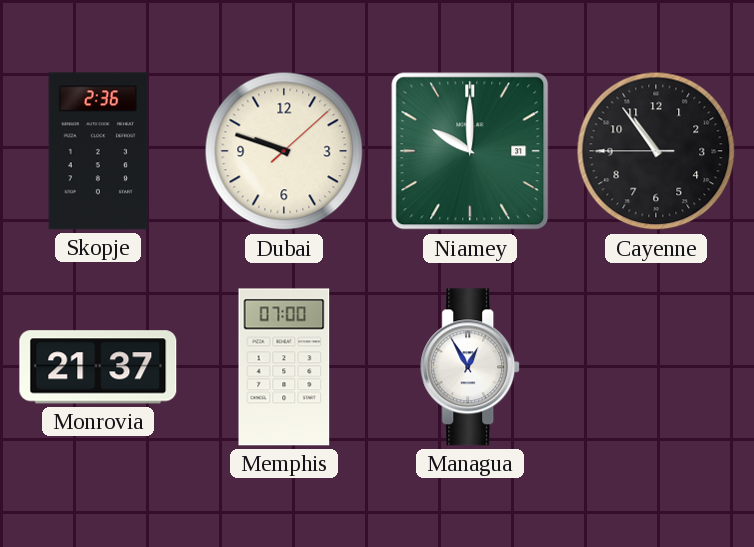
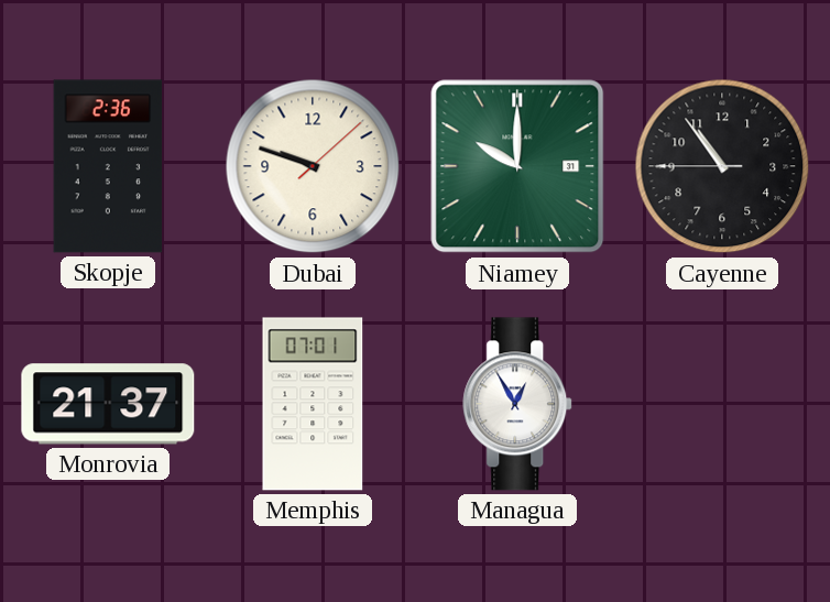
Memphis: 07:00 -> 07:01
